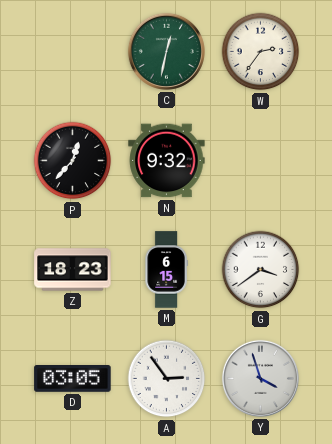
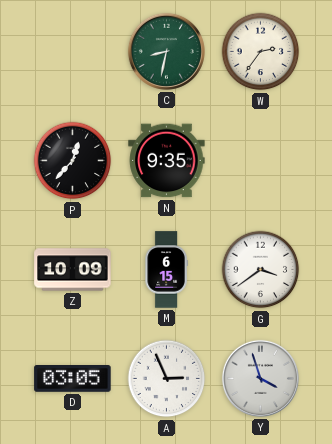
C: 12:32 -> 8:32
N: 9:32 -> 9:35
Z: 18:23 -> 10:09
A: 2:54 -> 2:56
